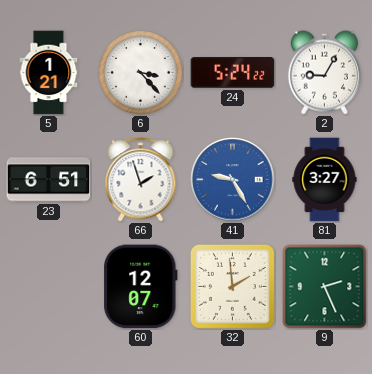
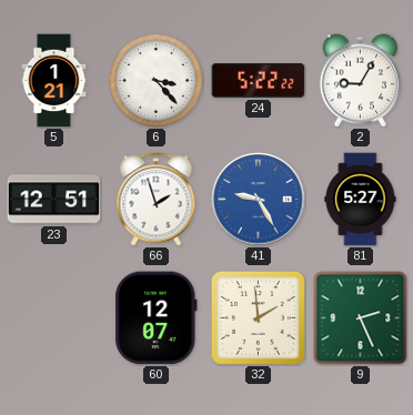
24: 5:24 -> 5:22
23: 6:51 -> 12:51
81: 3:27 -> 5:27
